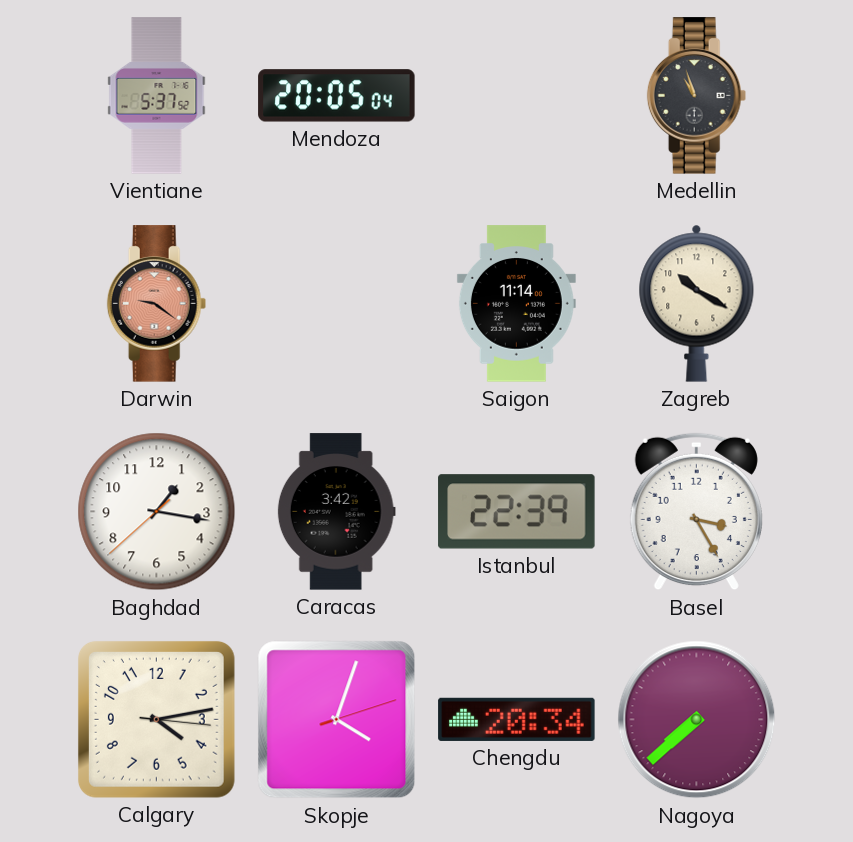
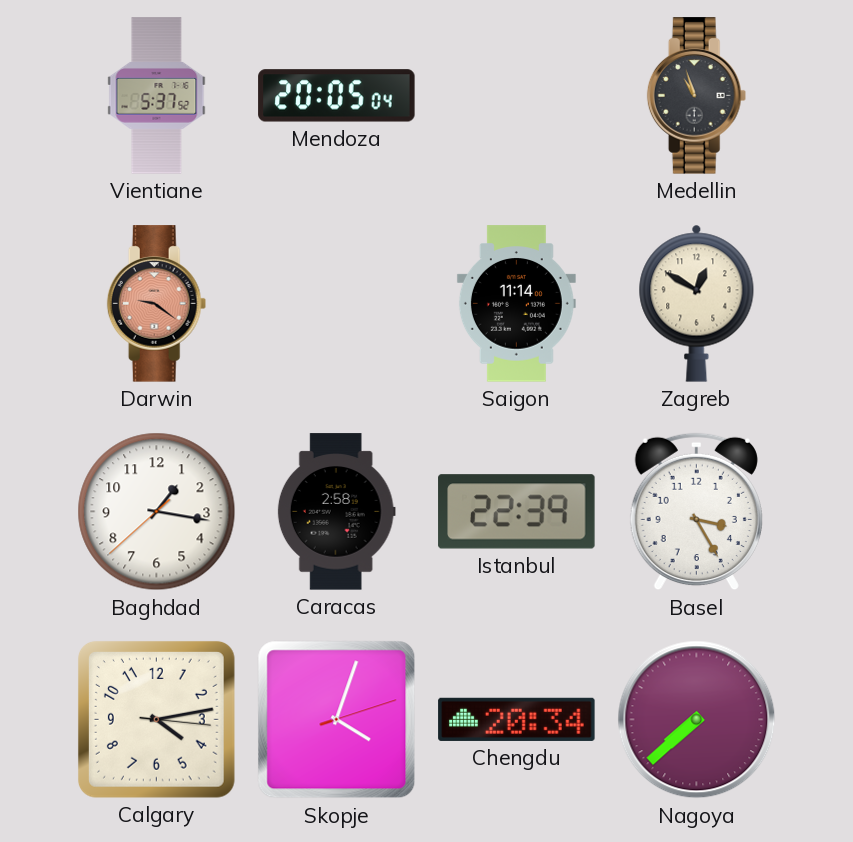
Zagreb: 10:20 -> 12:50
Caracas: 3:42 -> 2:58
